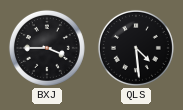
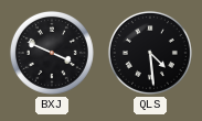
BXJ: 3:45 -> 3:49
